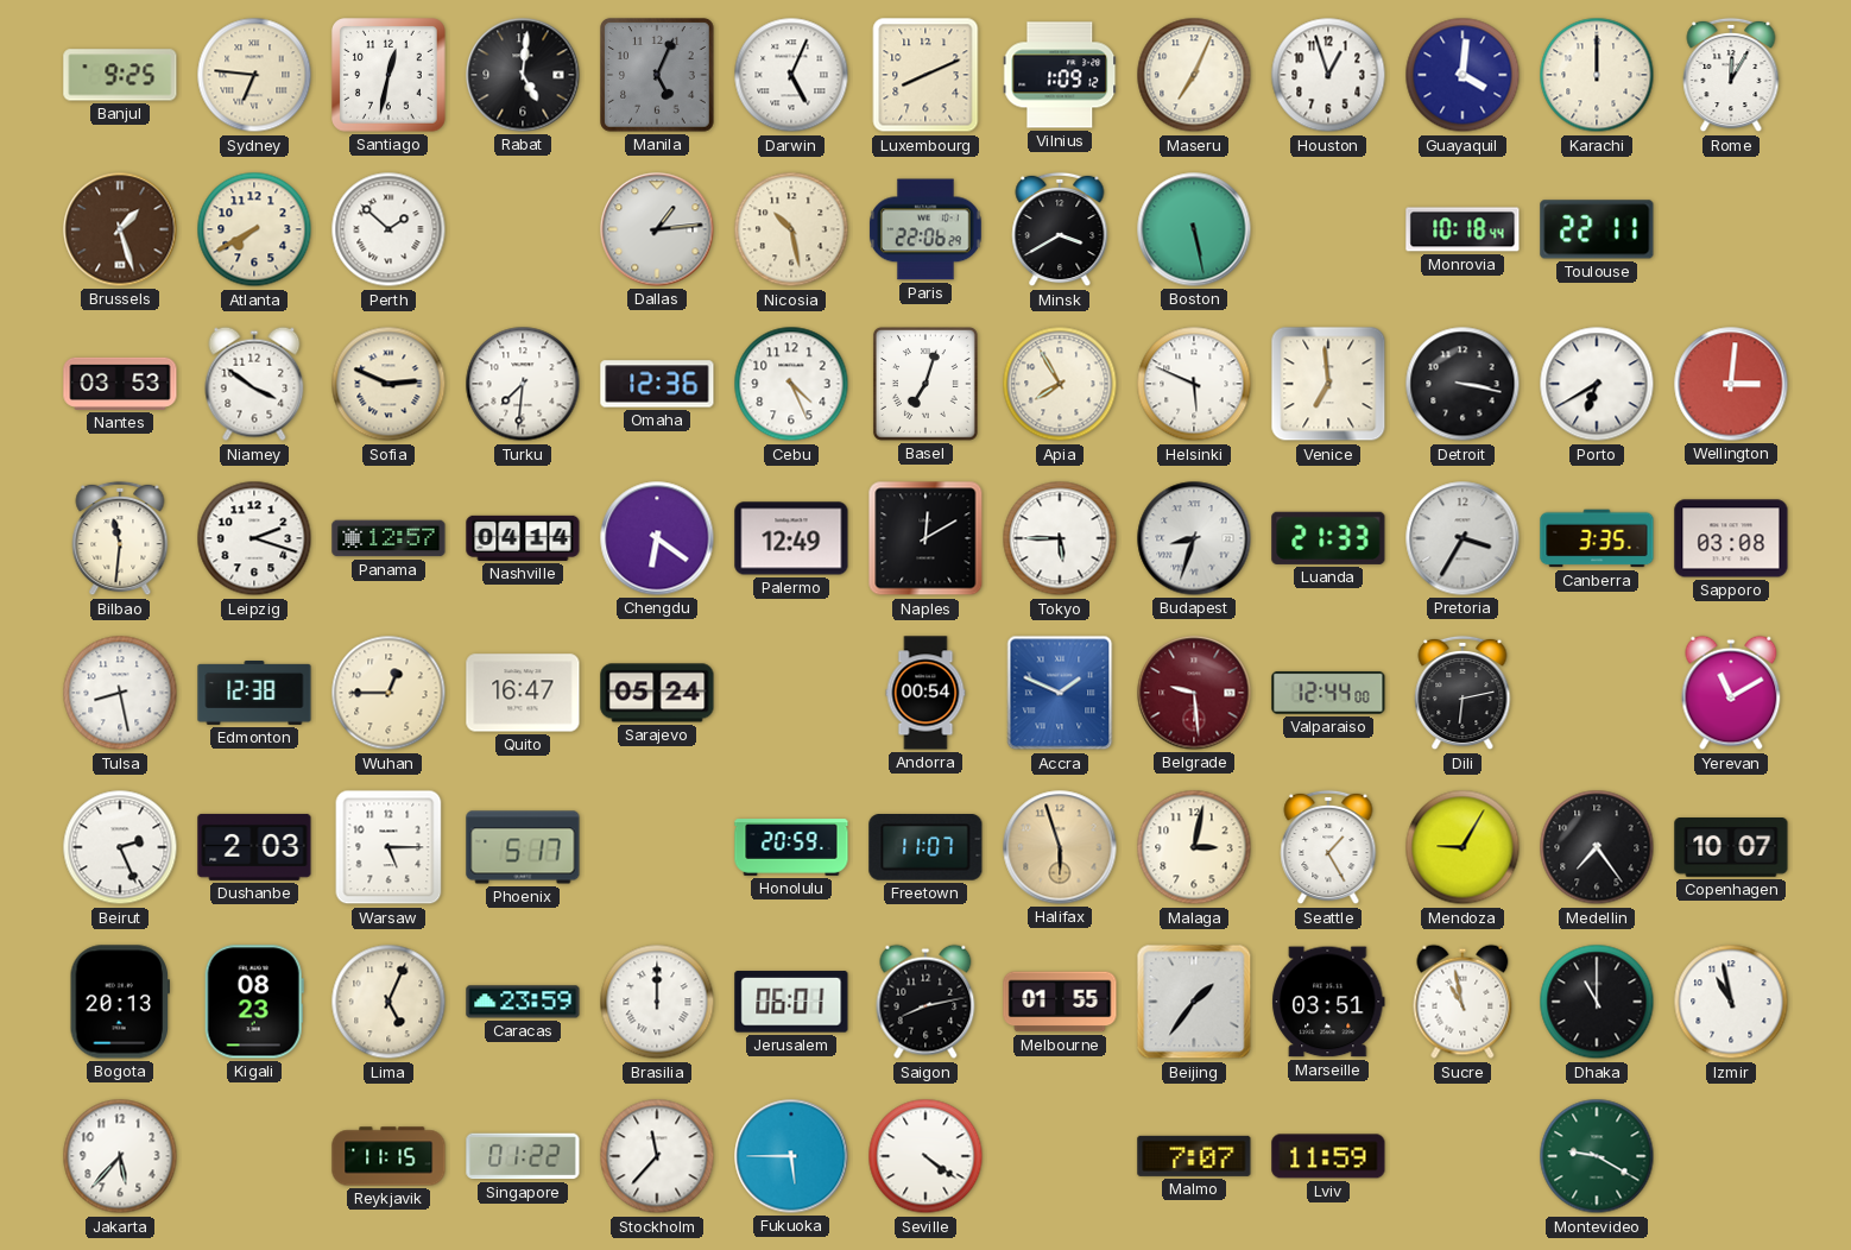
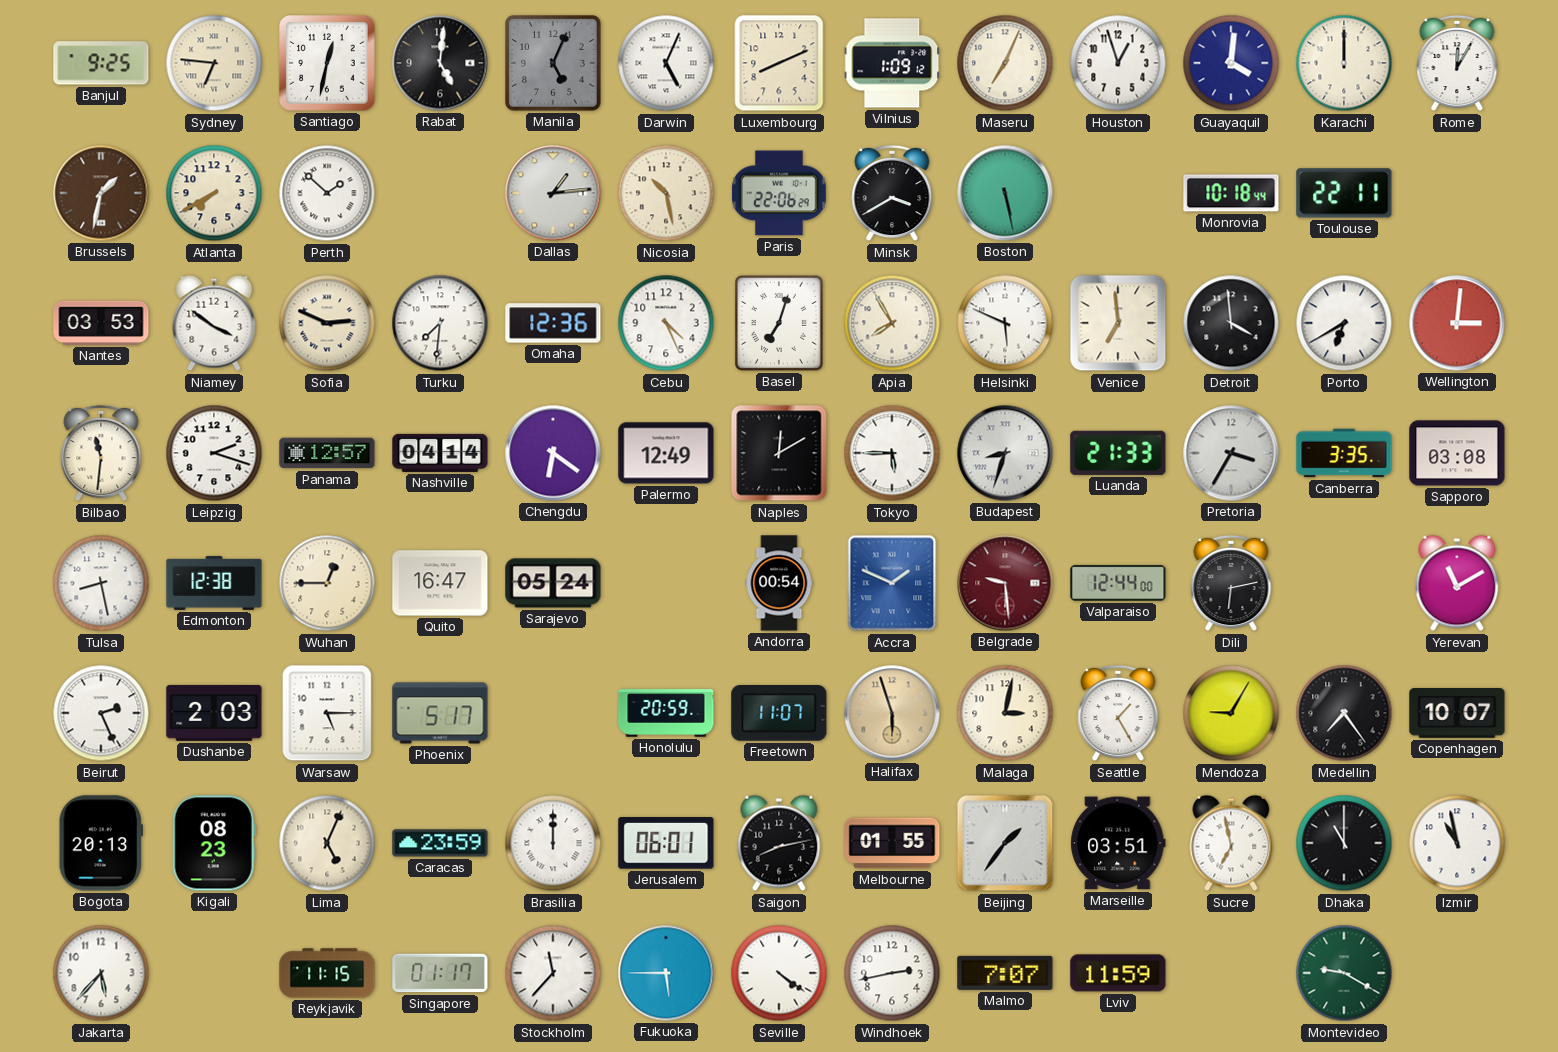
Brussels: 1:27 -> 1:32
Detroit: 3:17 -> 3:59
Sucre: 10:58 -> 6:58
Singapore: 01:22 -> 01:17
Windhoek: none -> 2:43
